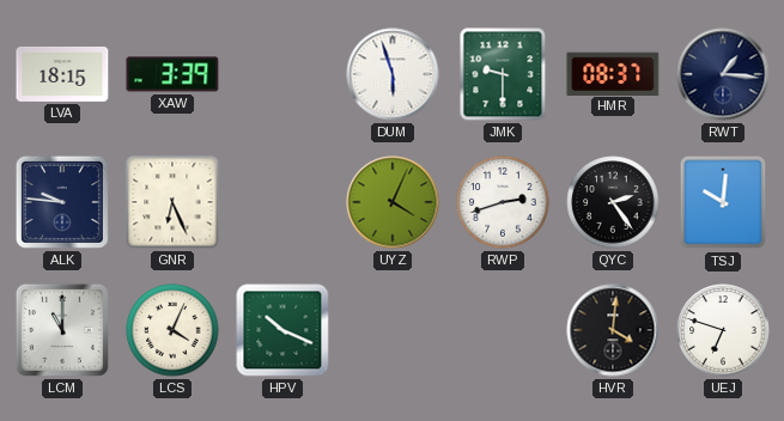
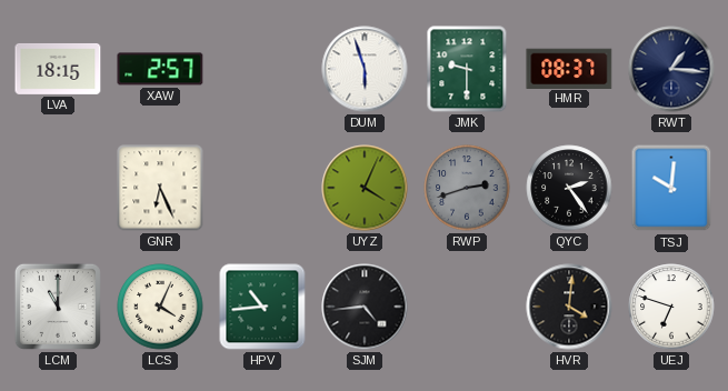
XAW: 3:39 -> 2:57
ALK: 9:46 -> none
RWP dial: white -> grey
HPV: 10:19 -> 10:44
SJM: none -> 4:44
